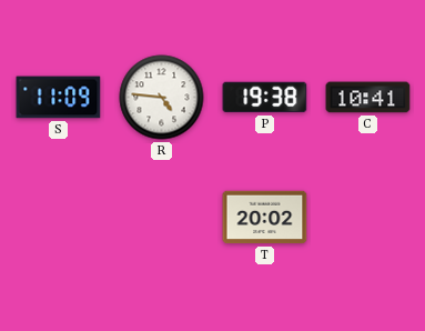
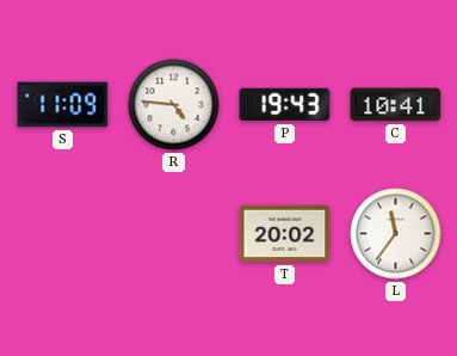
P: 19:38 -> 19:43
L: none -> 11:36
